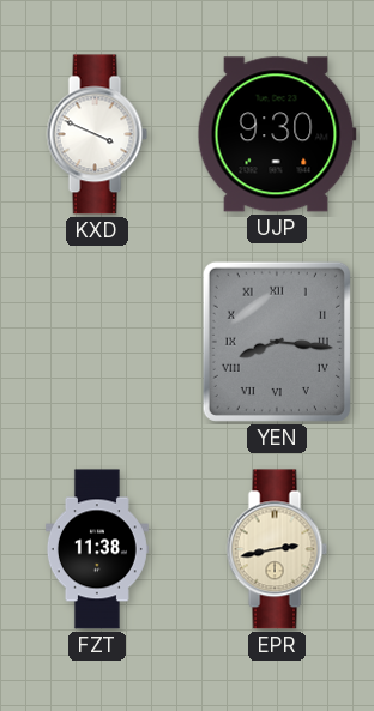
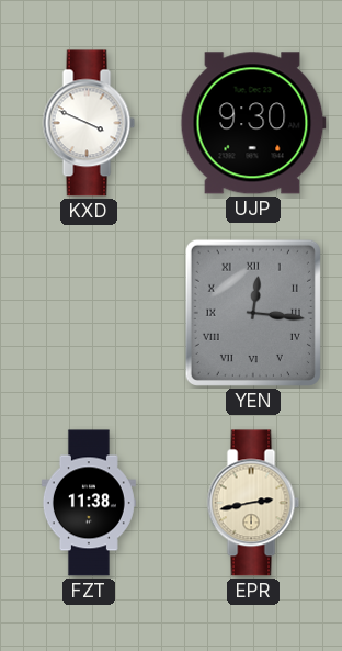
YEN: 8:16 -> 12:16
